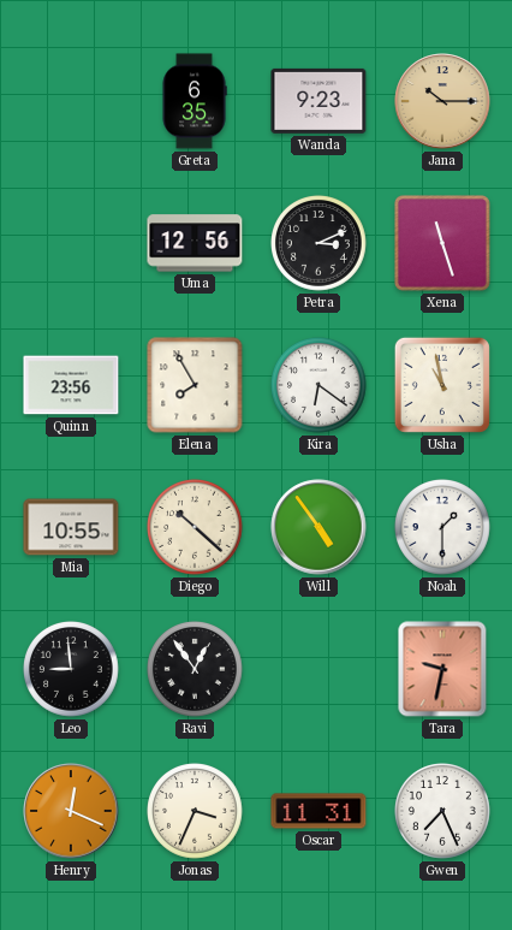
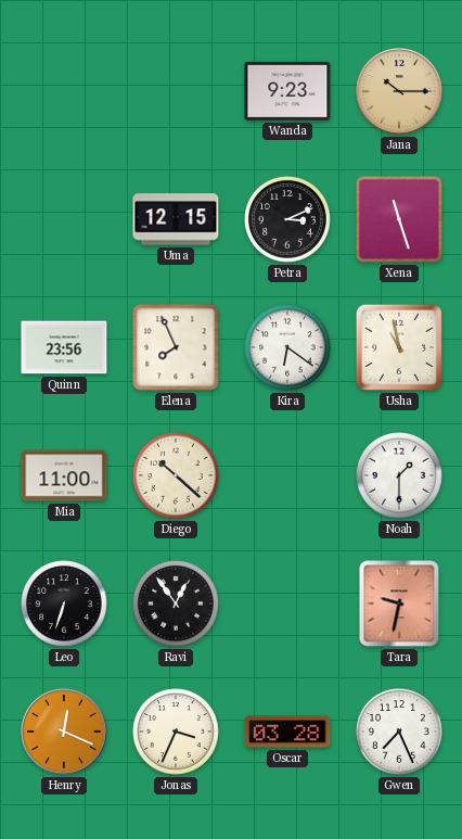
Greta: 6:35 -> none
Uma: 12:56 -> 12:15
Elena: 7:55 -> 7:56
Mia: 10:55 -> 11:00
Will: 4:54 -> none
Leo: 8:59 -> 6:33
Oscar: 11:31 -> 03:28
